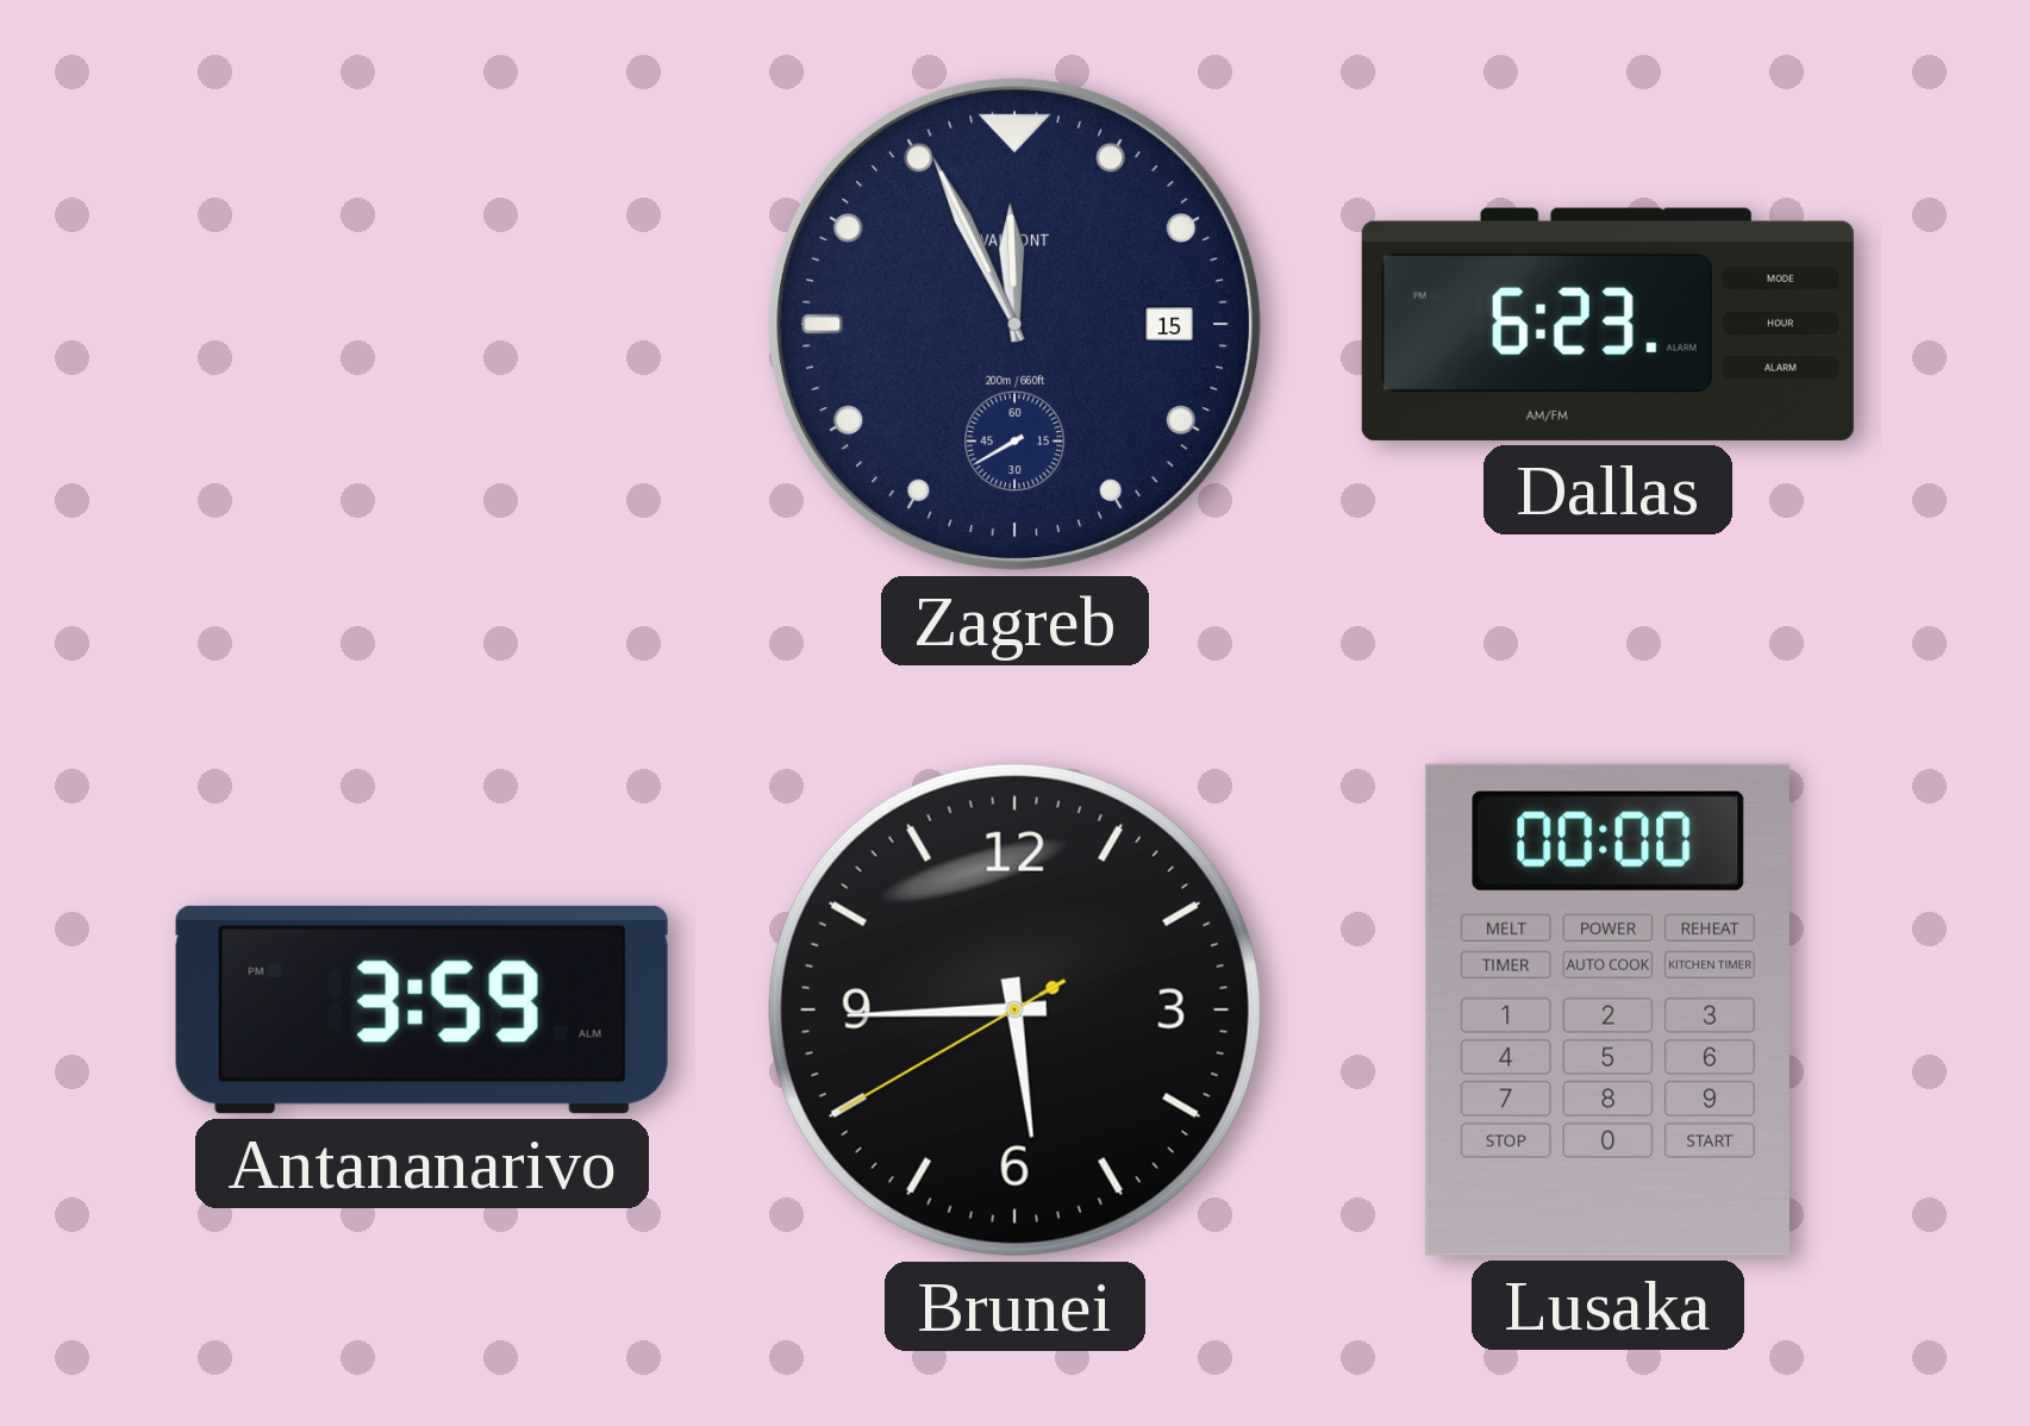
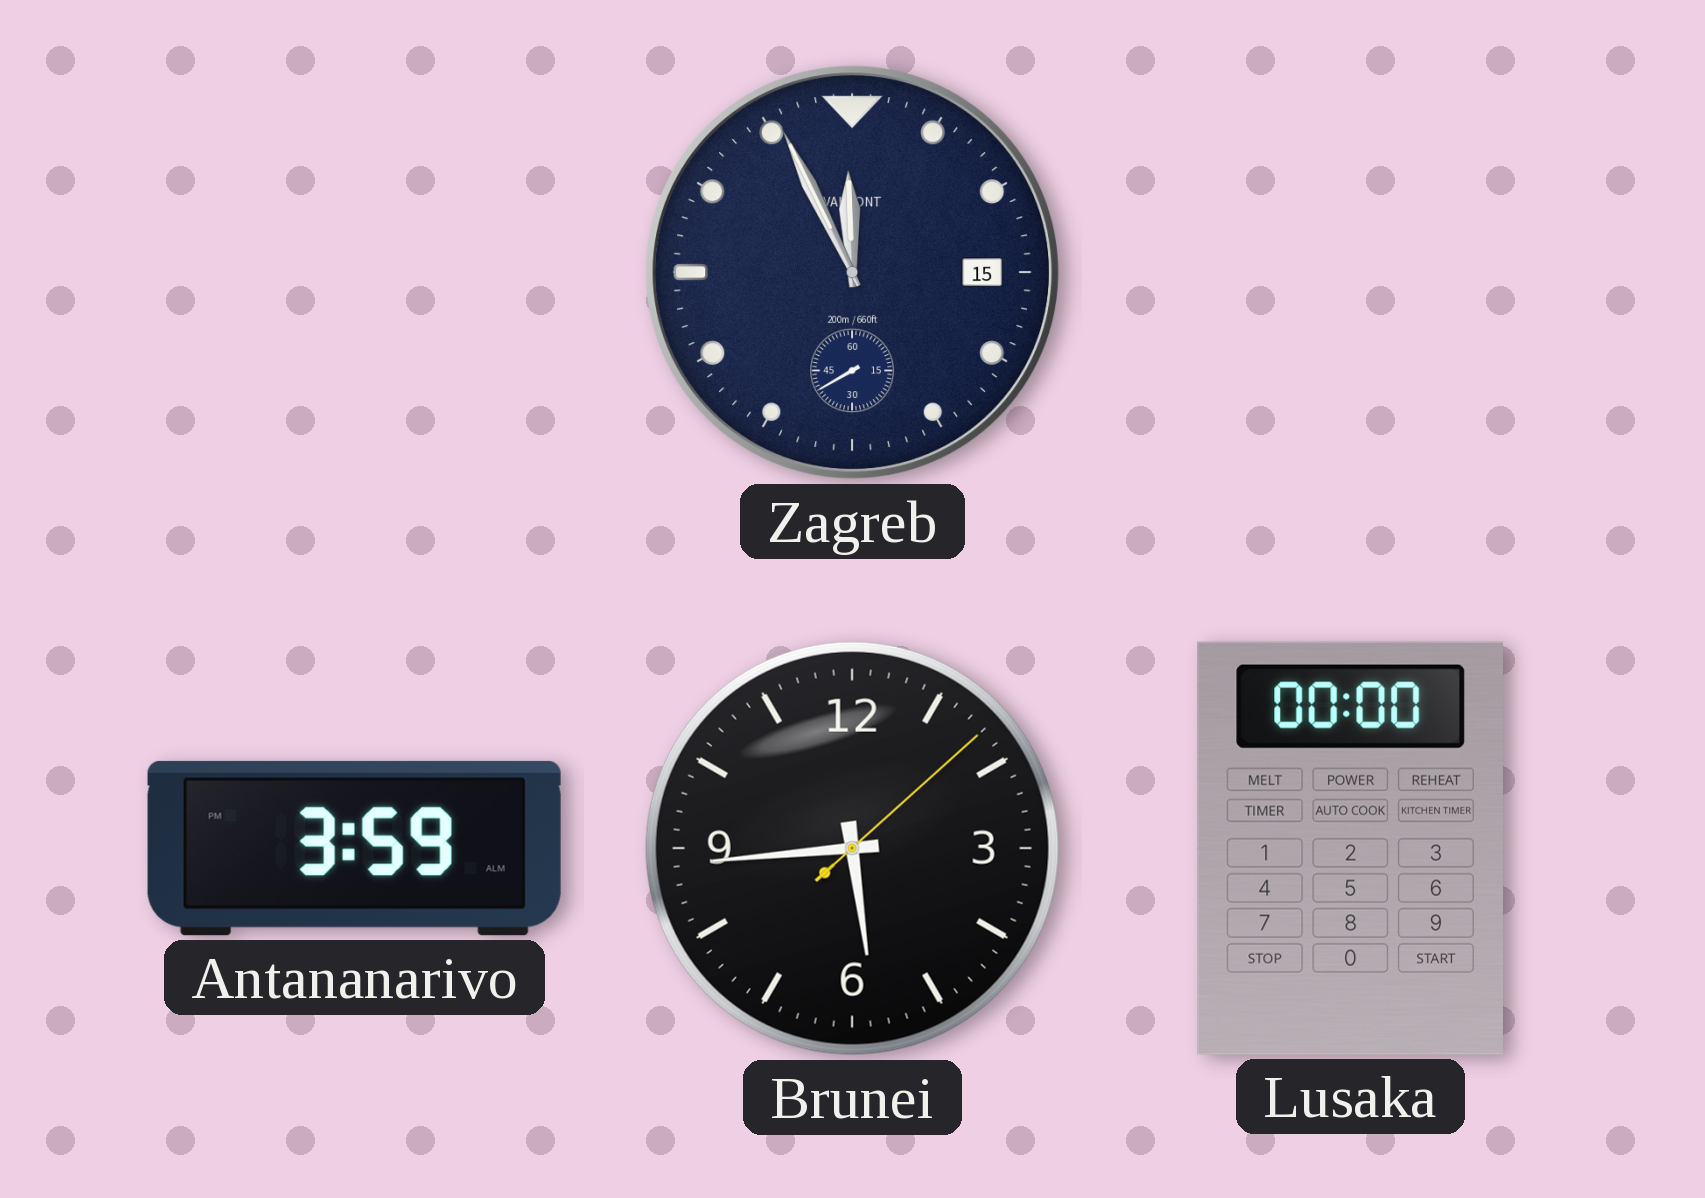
Dallas: 6:23 -> none
Brunei: 5:44:40 -> 5:44:08
